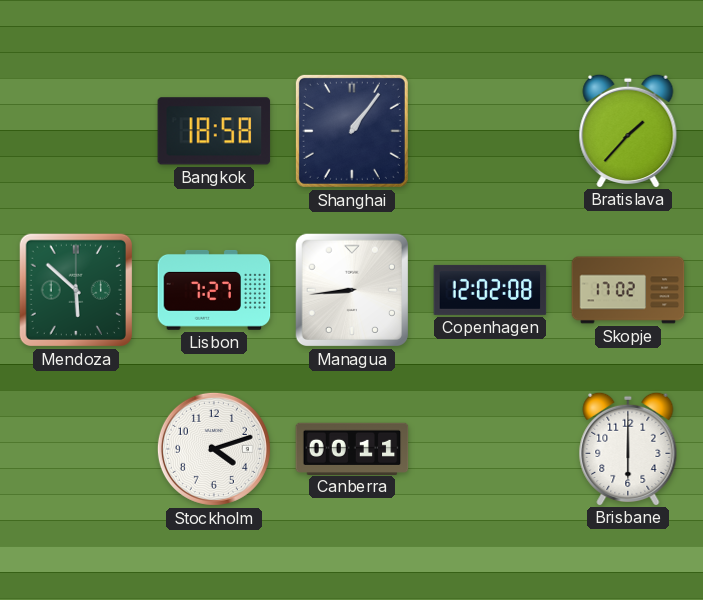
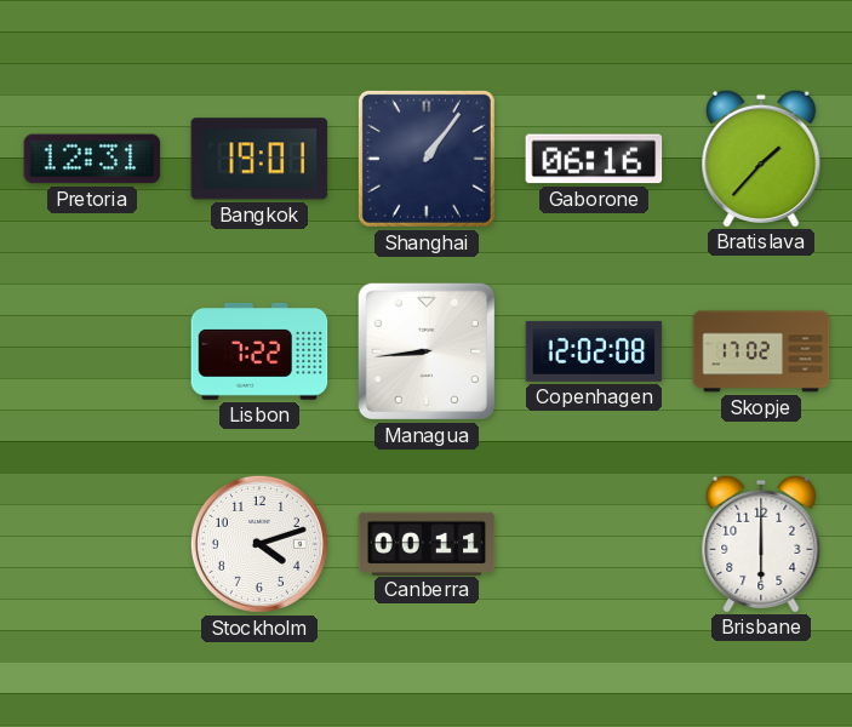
Pretoria: none -> 12:31
Bangkok: 18:58 -> 19:01
Gaborone: none -> 06:16
Mendoza: 5:52 -> none
Lisbon: 7:27 -> 7:22
